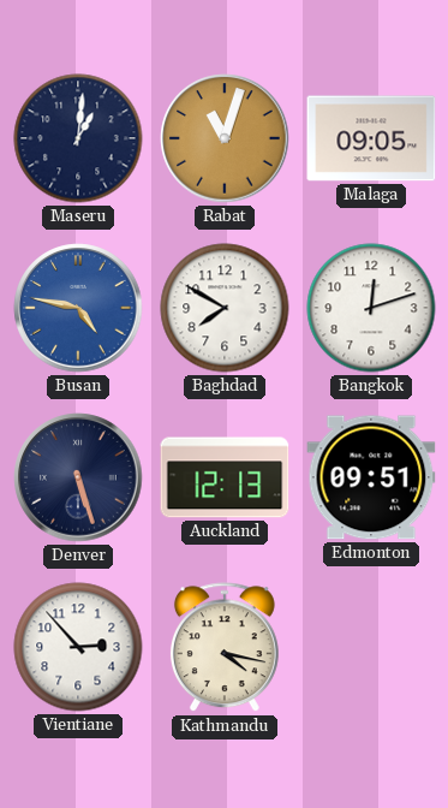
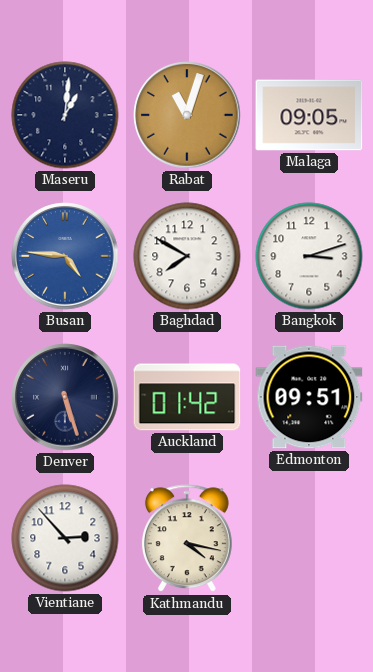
Busan: 4:47 -> 4:46
Bangkok: 12:12 -> 3:12
Auckland: 12:13 -> 01:42
